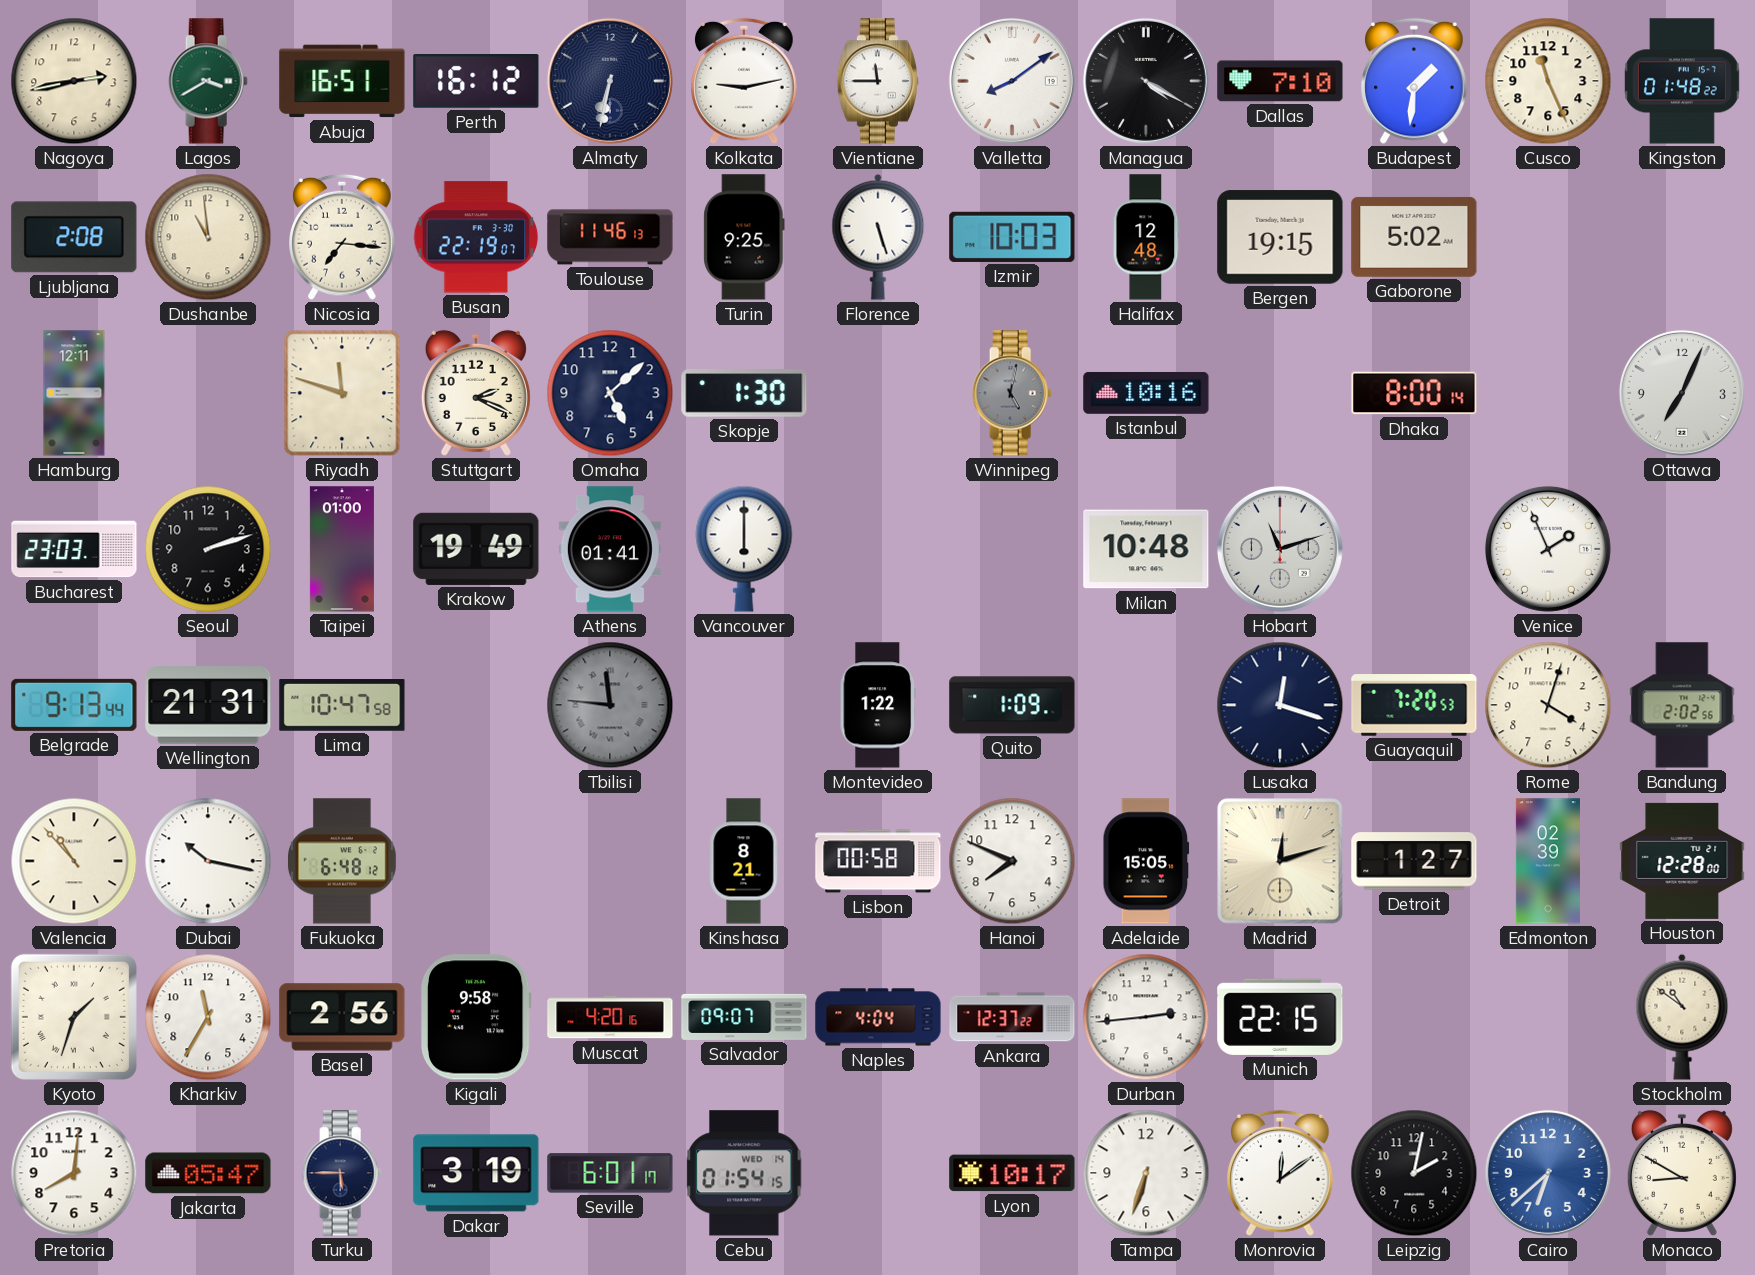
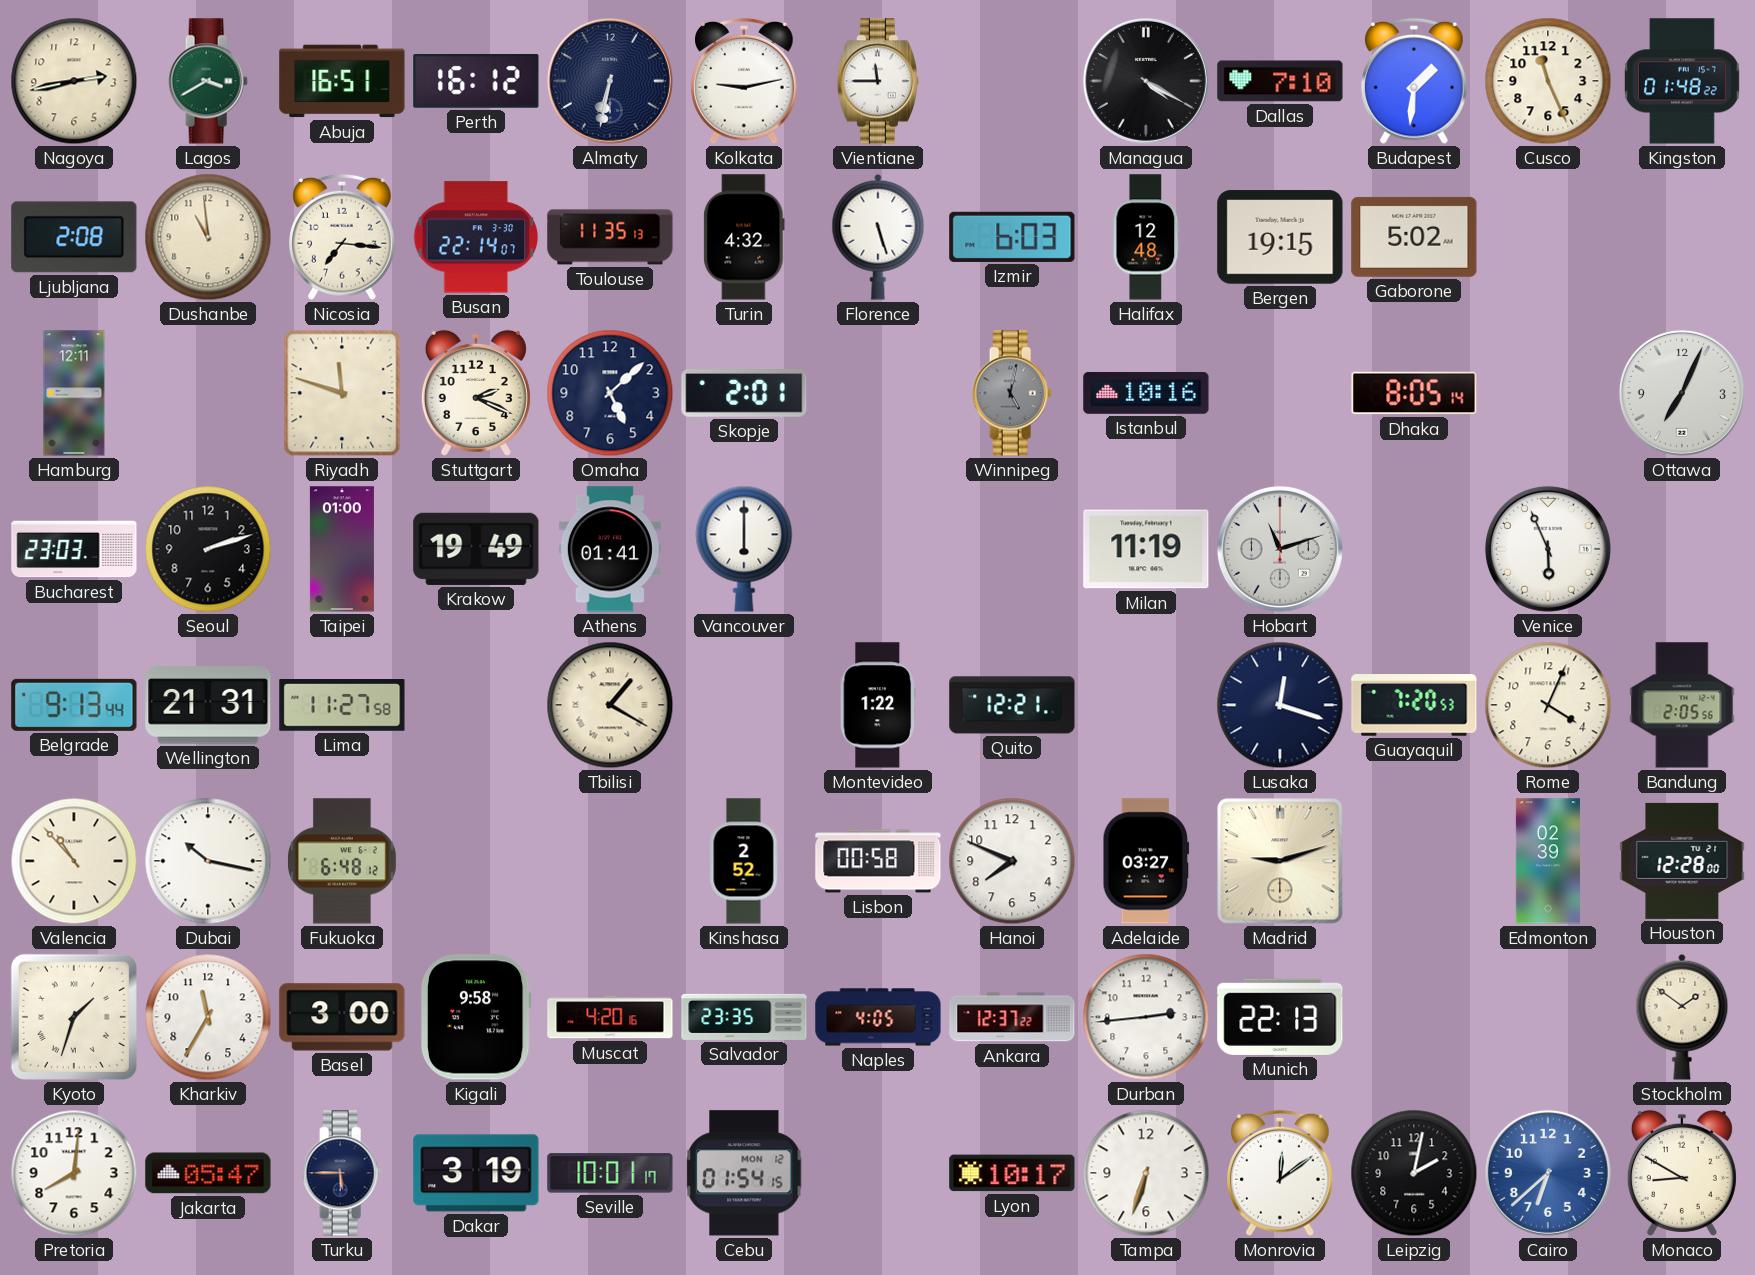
Valletta: 8:09 -> none
Busan: 22:19 -> 22:14
Toulouse: 11:46 -> 11:35
Turin: 9:25 -> 4:32
Izmir: 10:03 -> 6:03
Skopje: 1:30 -> 2:01
Dhaka: 8:00 -> 8:05
Milan: 10:48 -> 11:19
Venice: 1:56 -> 5:56
Lima: 10:47 -> 11:27
Tbilisi: 11:46 -> 1:20
Tbilisi dial: grey -> cream
Quito: 1:09 -> 12:21
Rome: 4:03 -> 4:04
Bandung: 2:02 -> 2:05
Kinshasa: 8:21 -> 2:52
Adelaide: 15:05 -> 03:27
Madrid: 12:12 -> 9:12
Detroit: 1:27 -> none
Basel: 2:56 -> 3:00
Salvador: 09:07 -> 23:35
Naples: 4:04 -> 4:05
Munich: 22:15 -> 22:13
Stockholm: 10:51 -> 1:51
Seville: 6:01 -> 10:01
Cebu date: WED 14 -> MON 12
